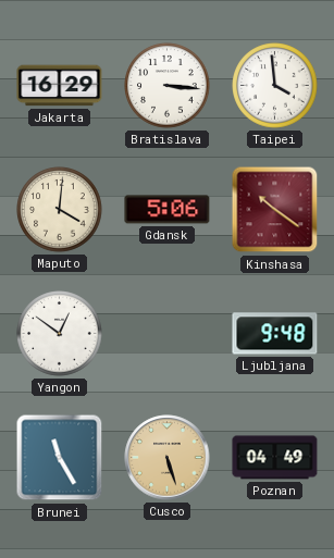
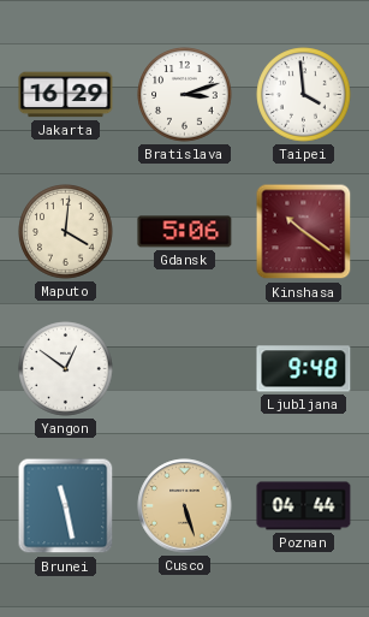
Bratislava: 3:16 -> 3:12
Brunei: 11:25 -> 11:28
Poznan: 04:49 -> 04:44
